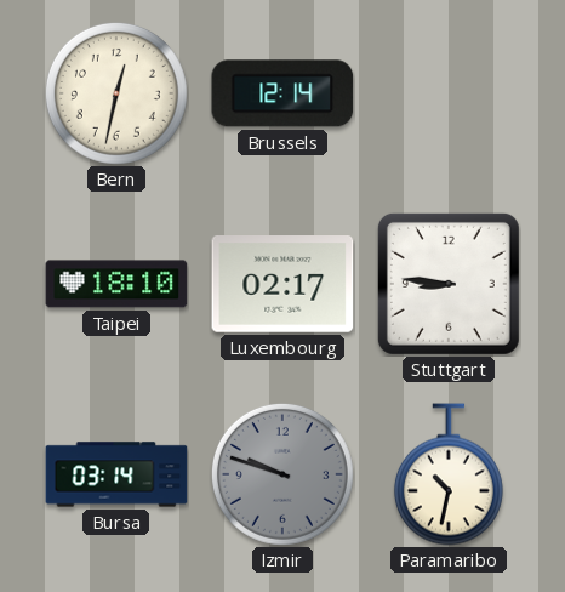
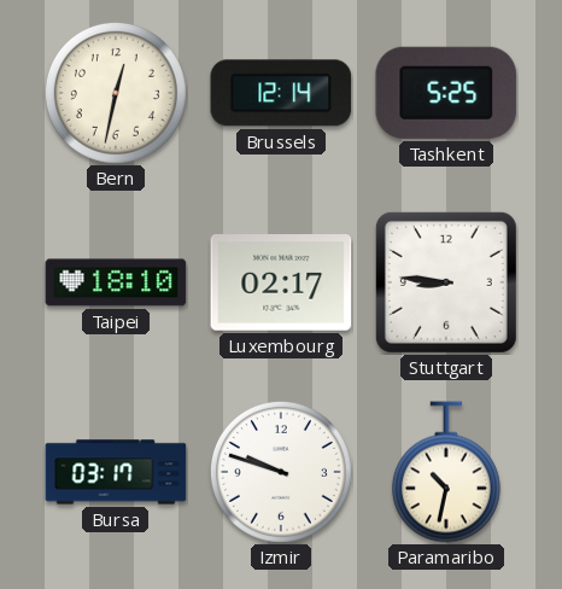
Tashkent: none -> 5:25
Bursa: 03:14 -> 03:17
Izmir dial: grey -> white
